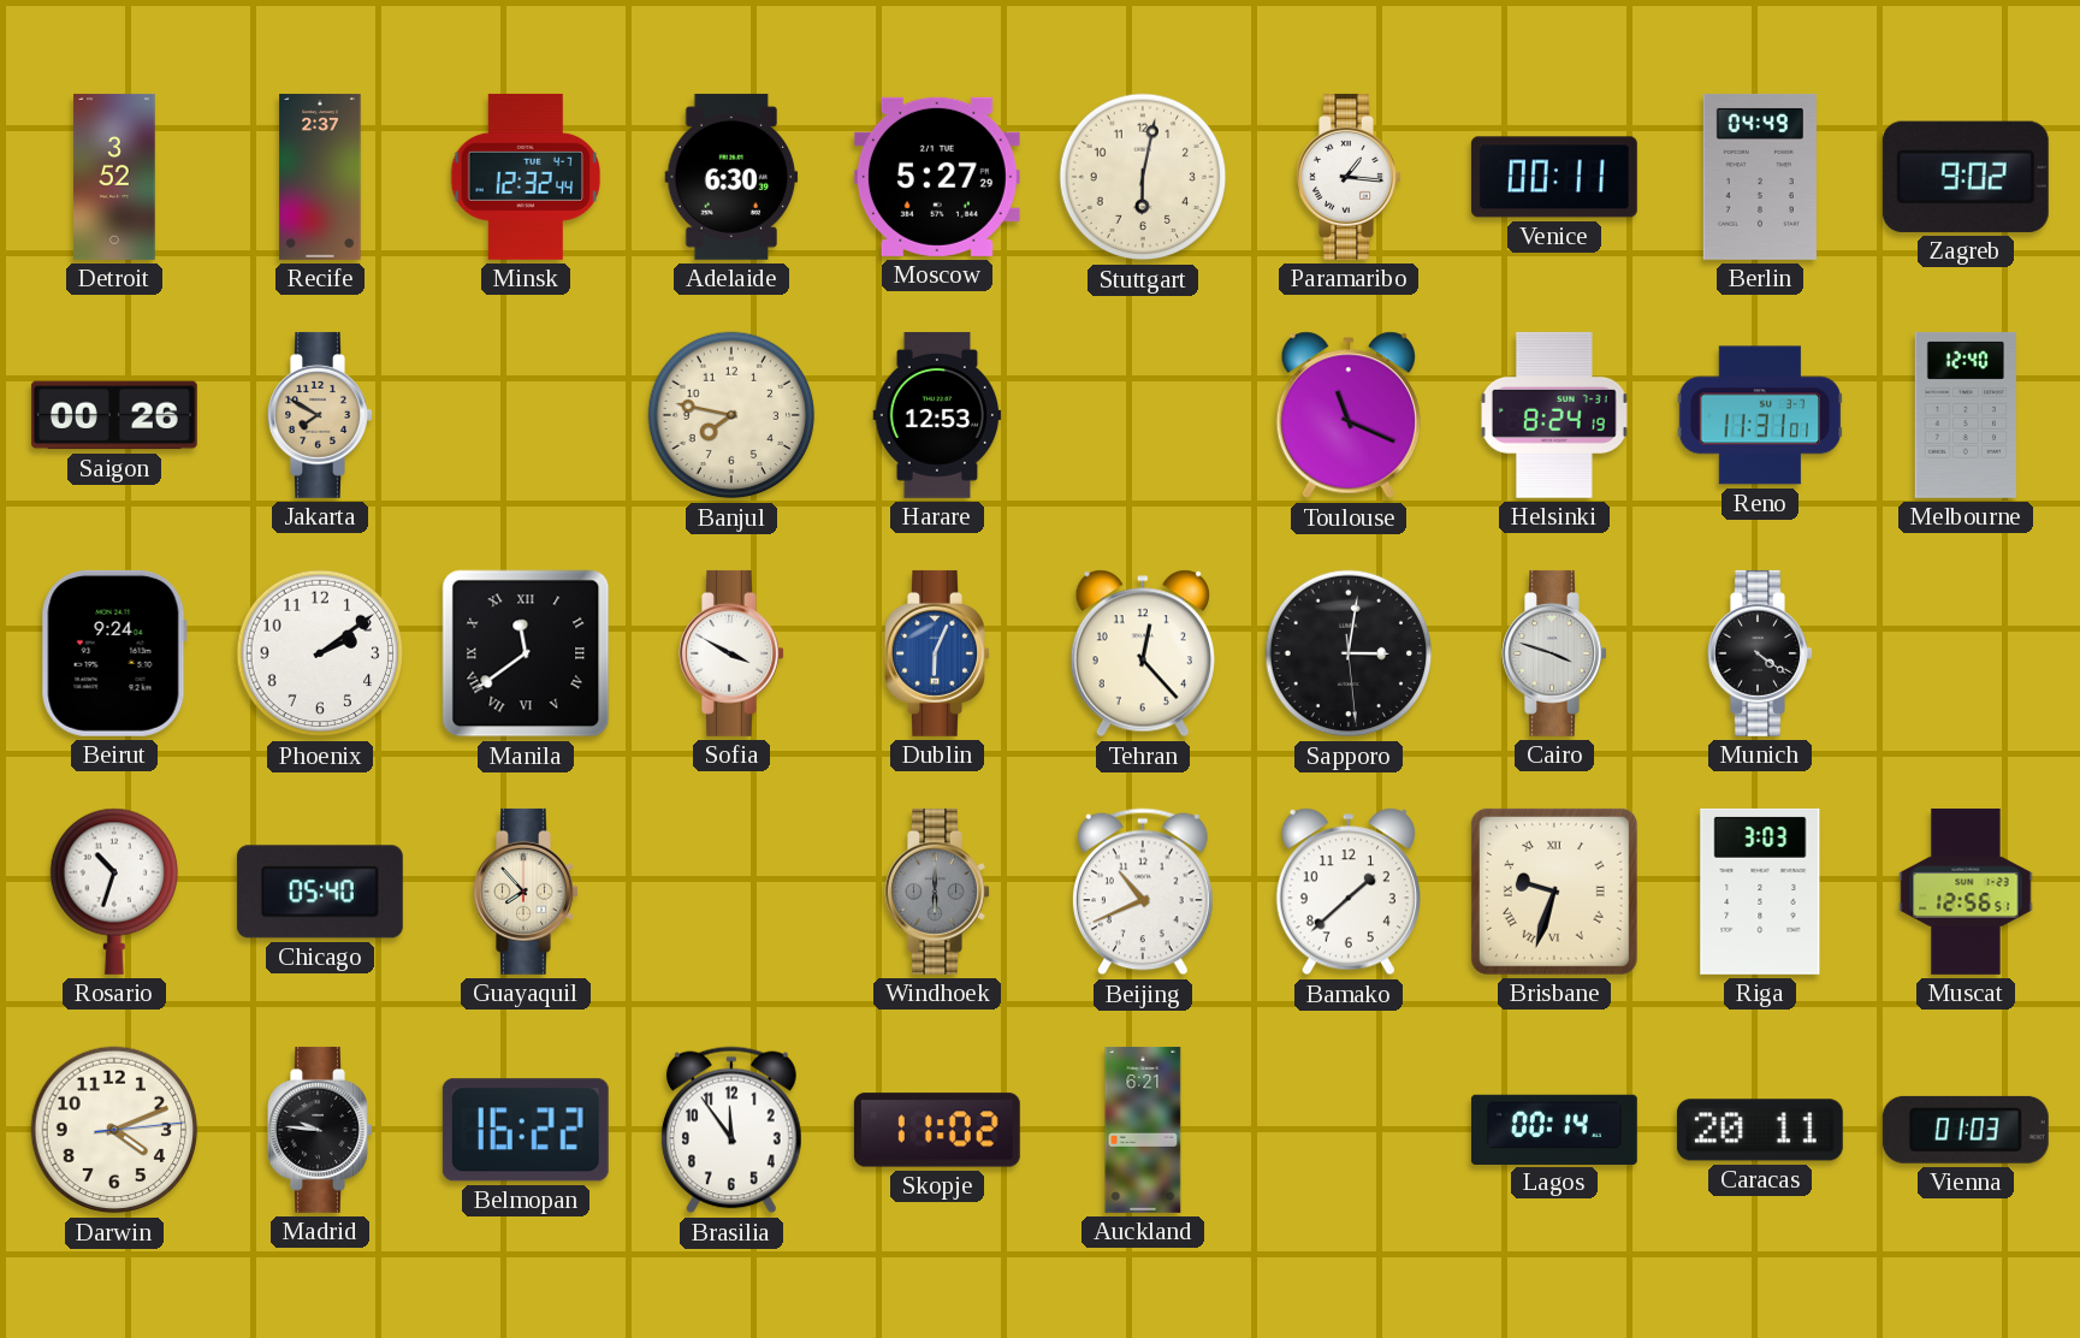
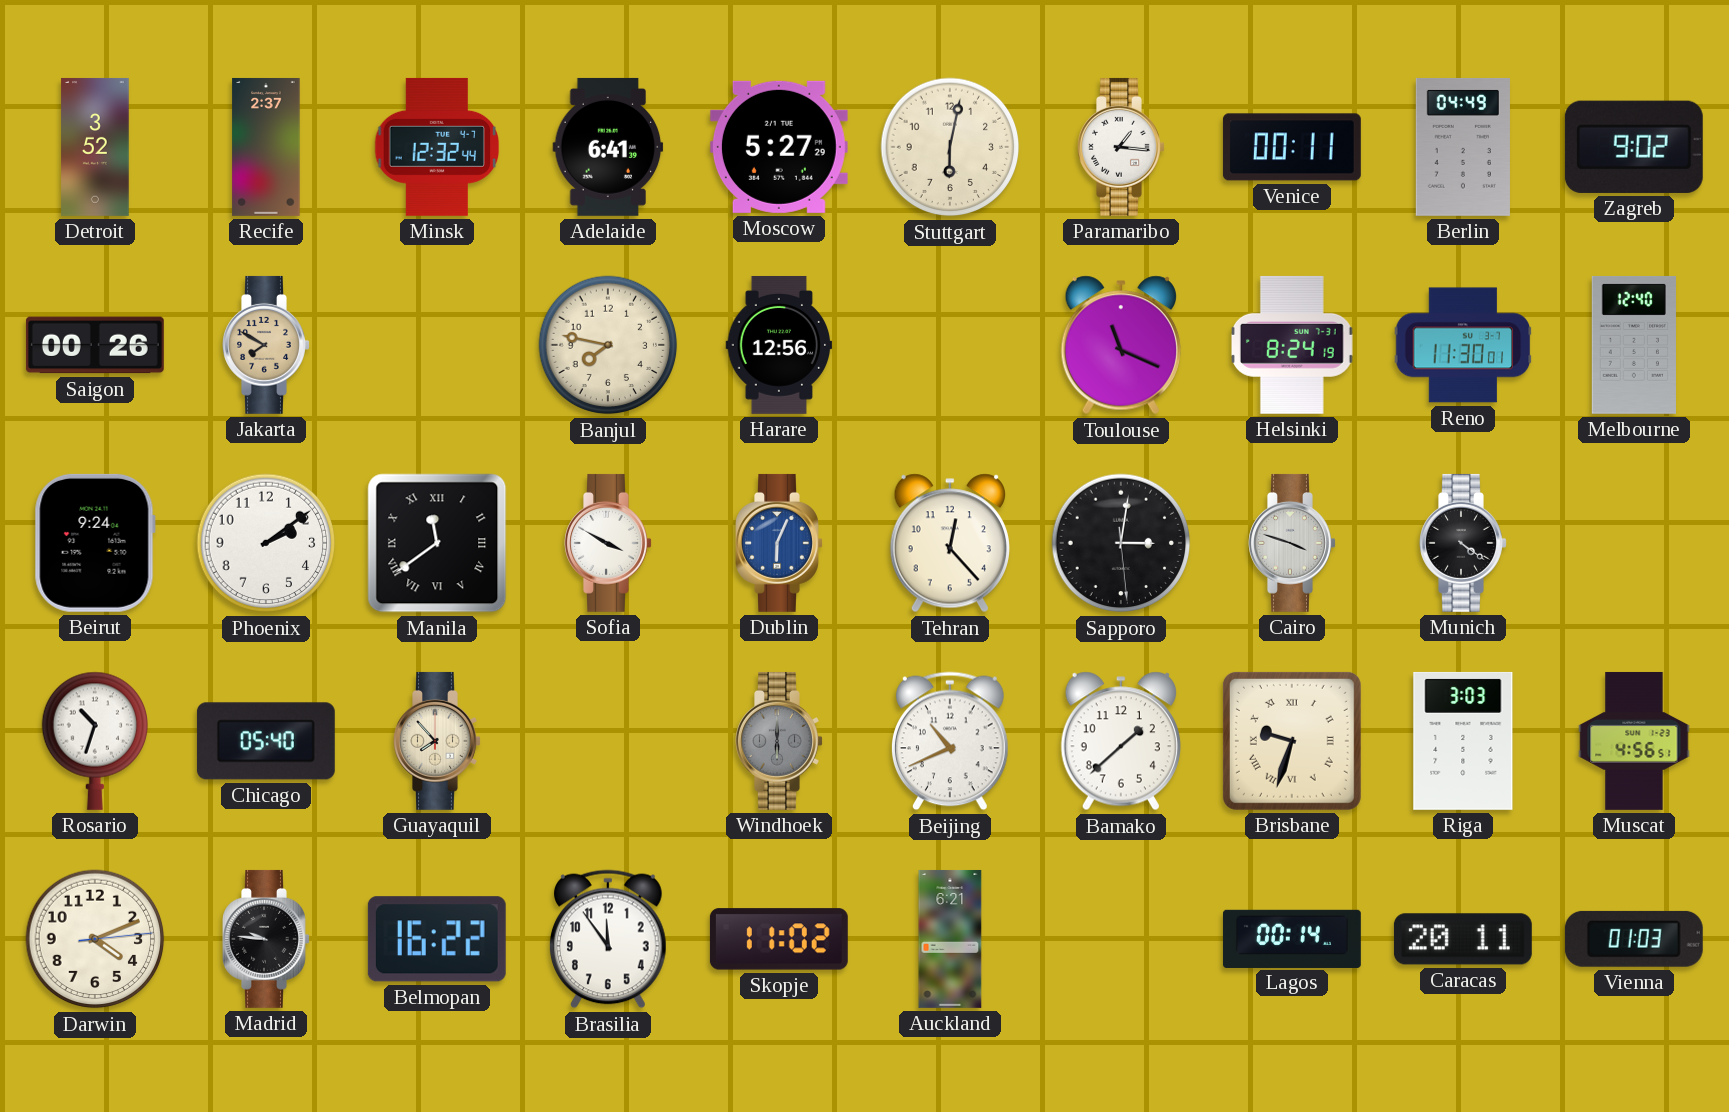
Adelaide: 6:30 -> 6:41
Harare: 12:53 -> 12:56
Reno: 11:31 -> 11:30
Muscat: 12:56 -> 4:56
